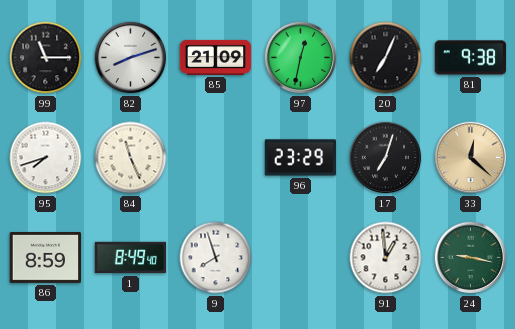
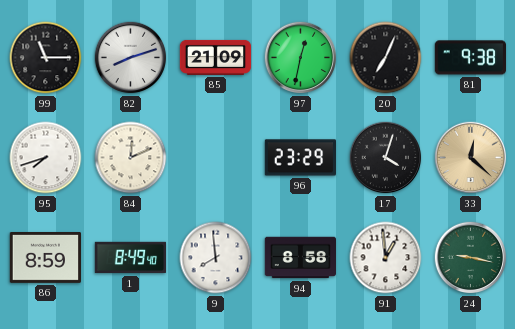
84: 11:26 -> 12:11
17: 7:03 -> 4:03
9: 7:57 -> 7:59
94: none -> 8:58
